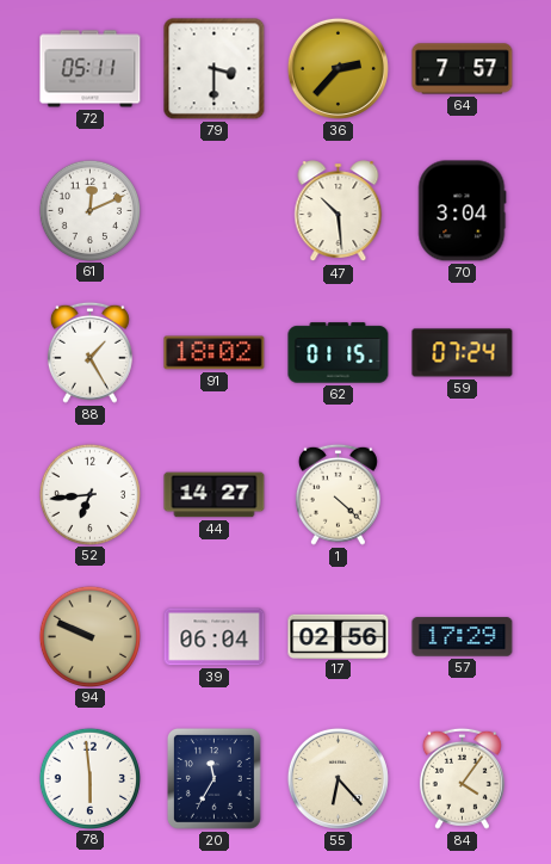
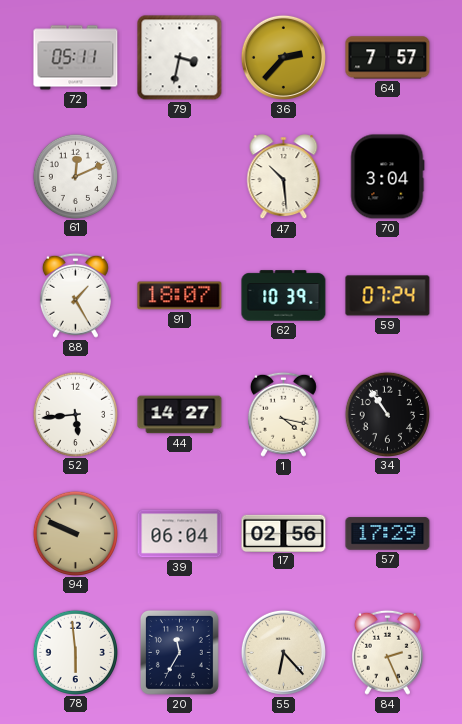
79: 3:30 -> 3:32
91: 18:02 -> 18:07
62: 01:15 -> 10:39
52: 6:44 -> 5:44
1: 4:22 -> 4:17
34: none -> 10:54
84: 4:06 -> 2:26
